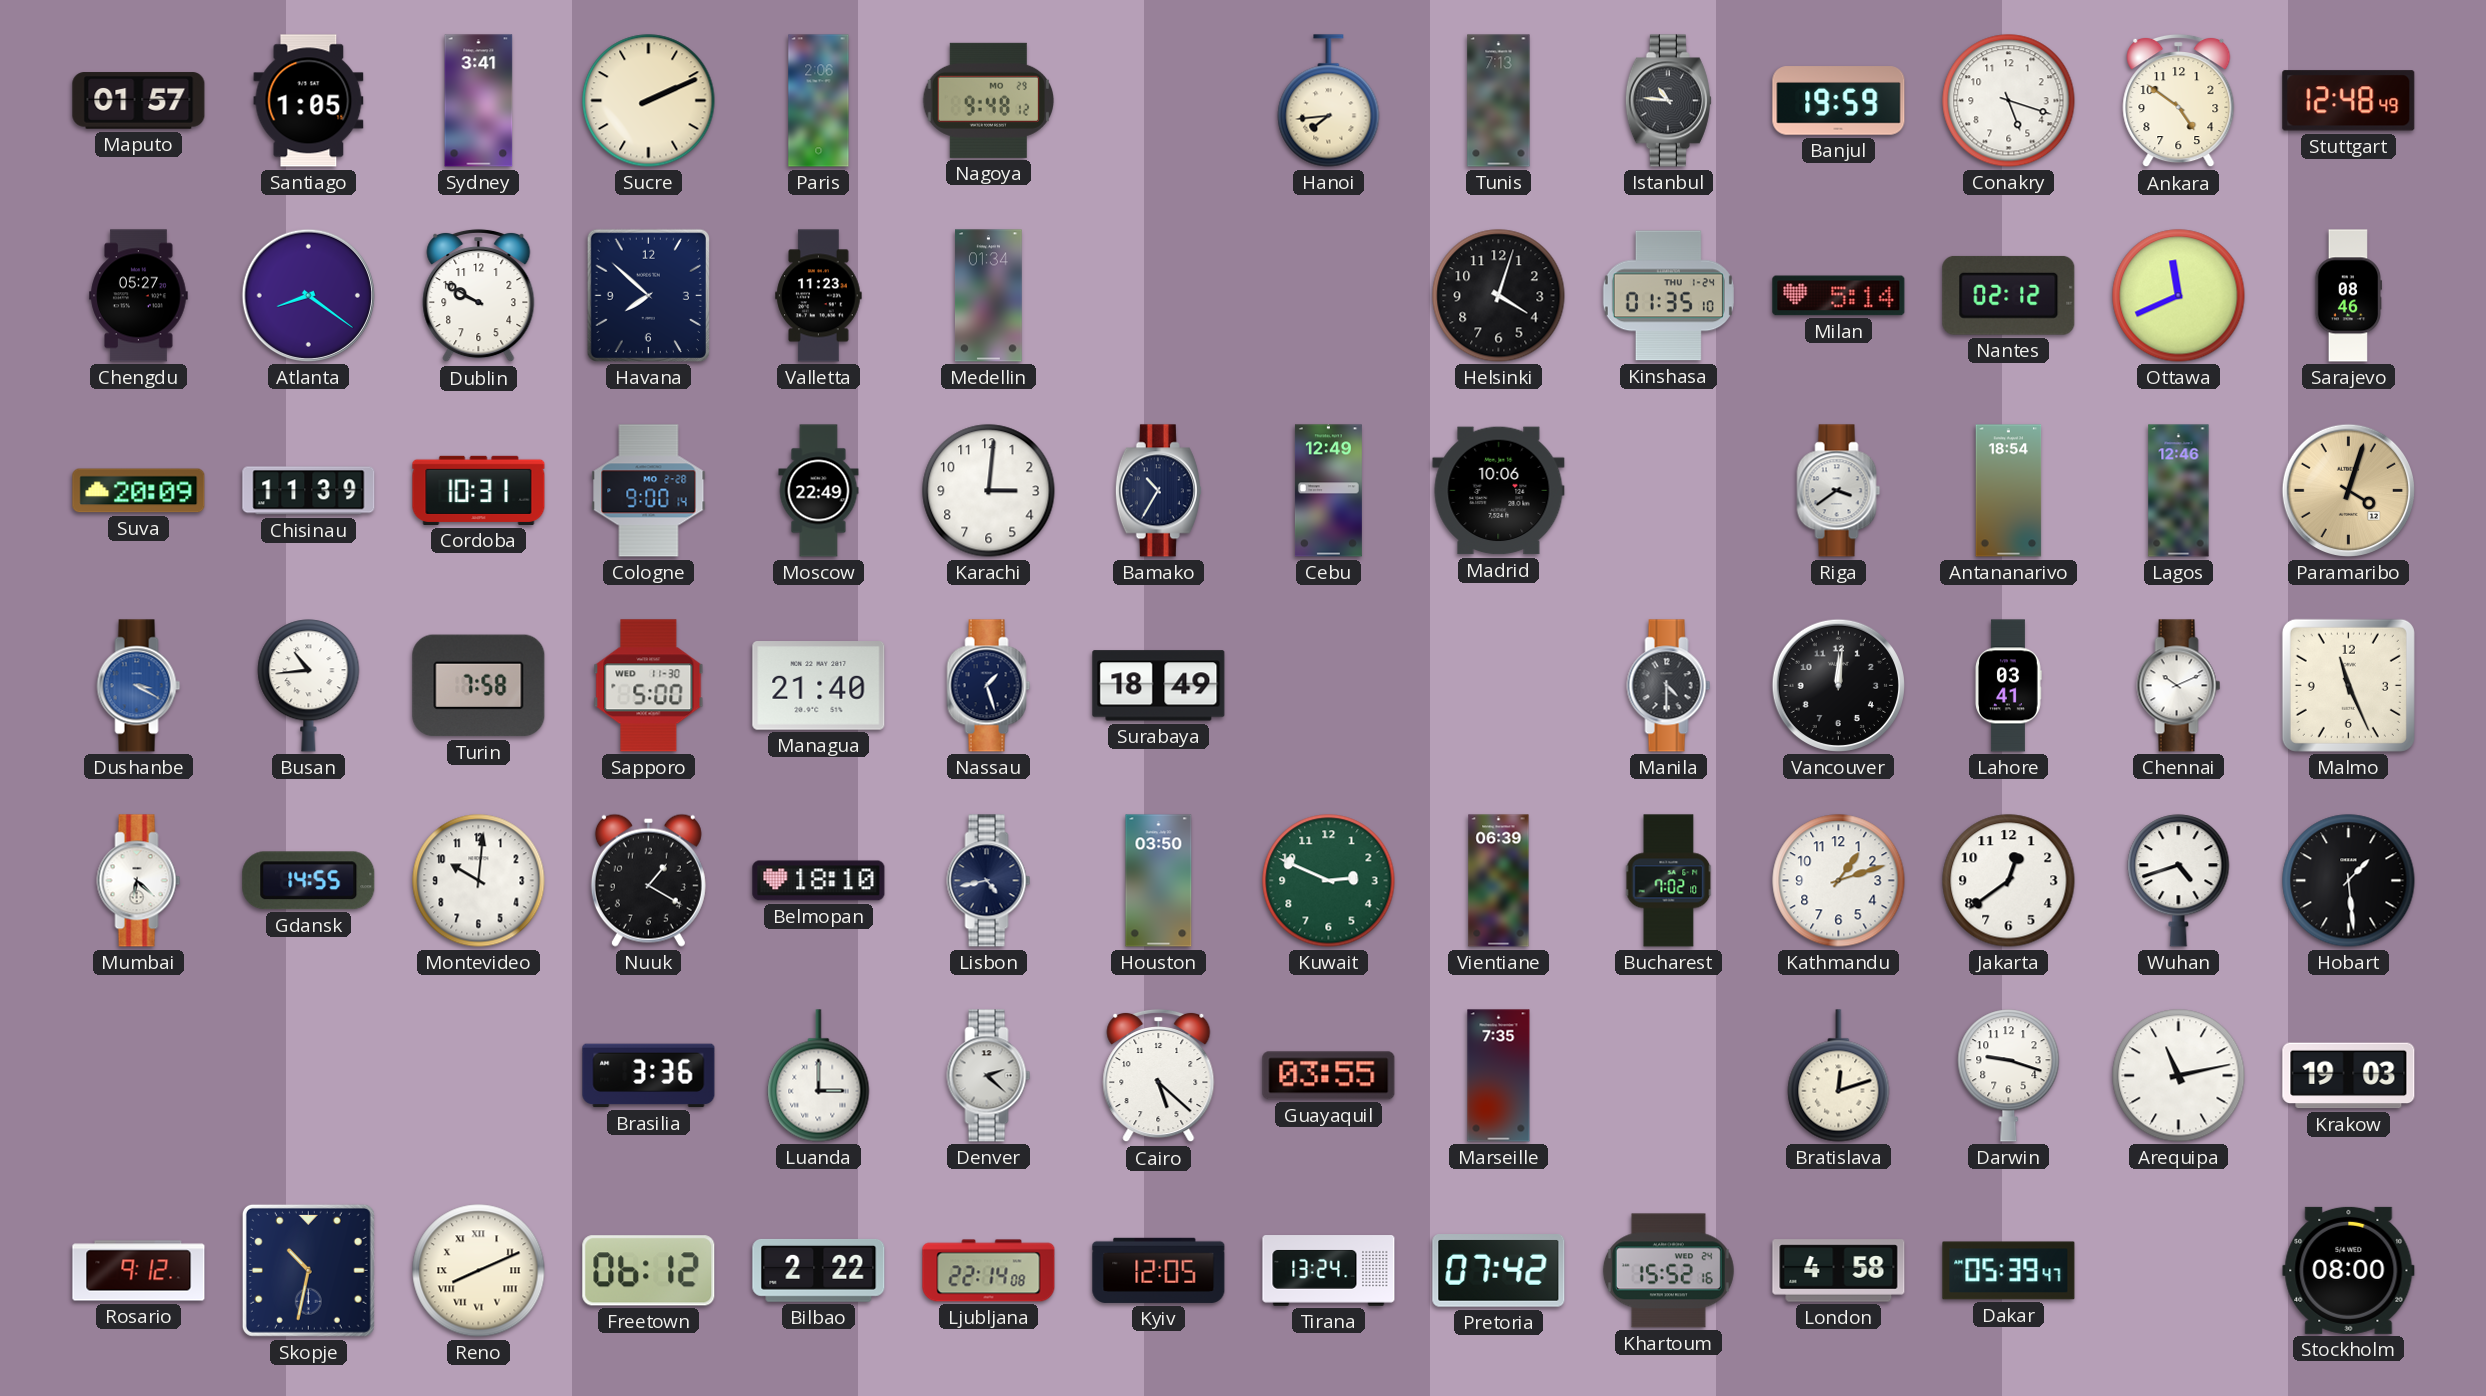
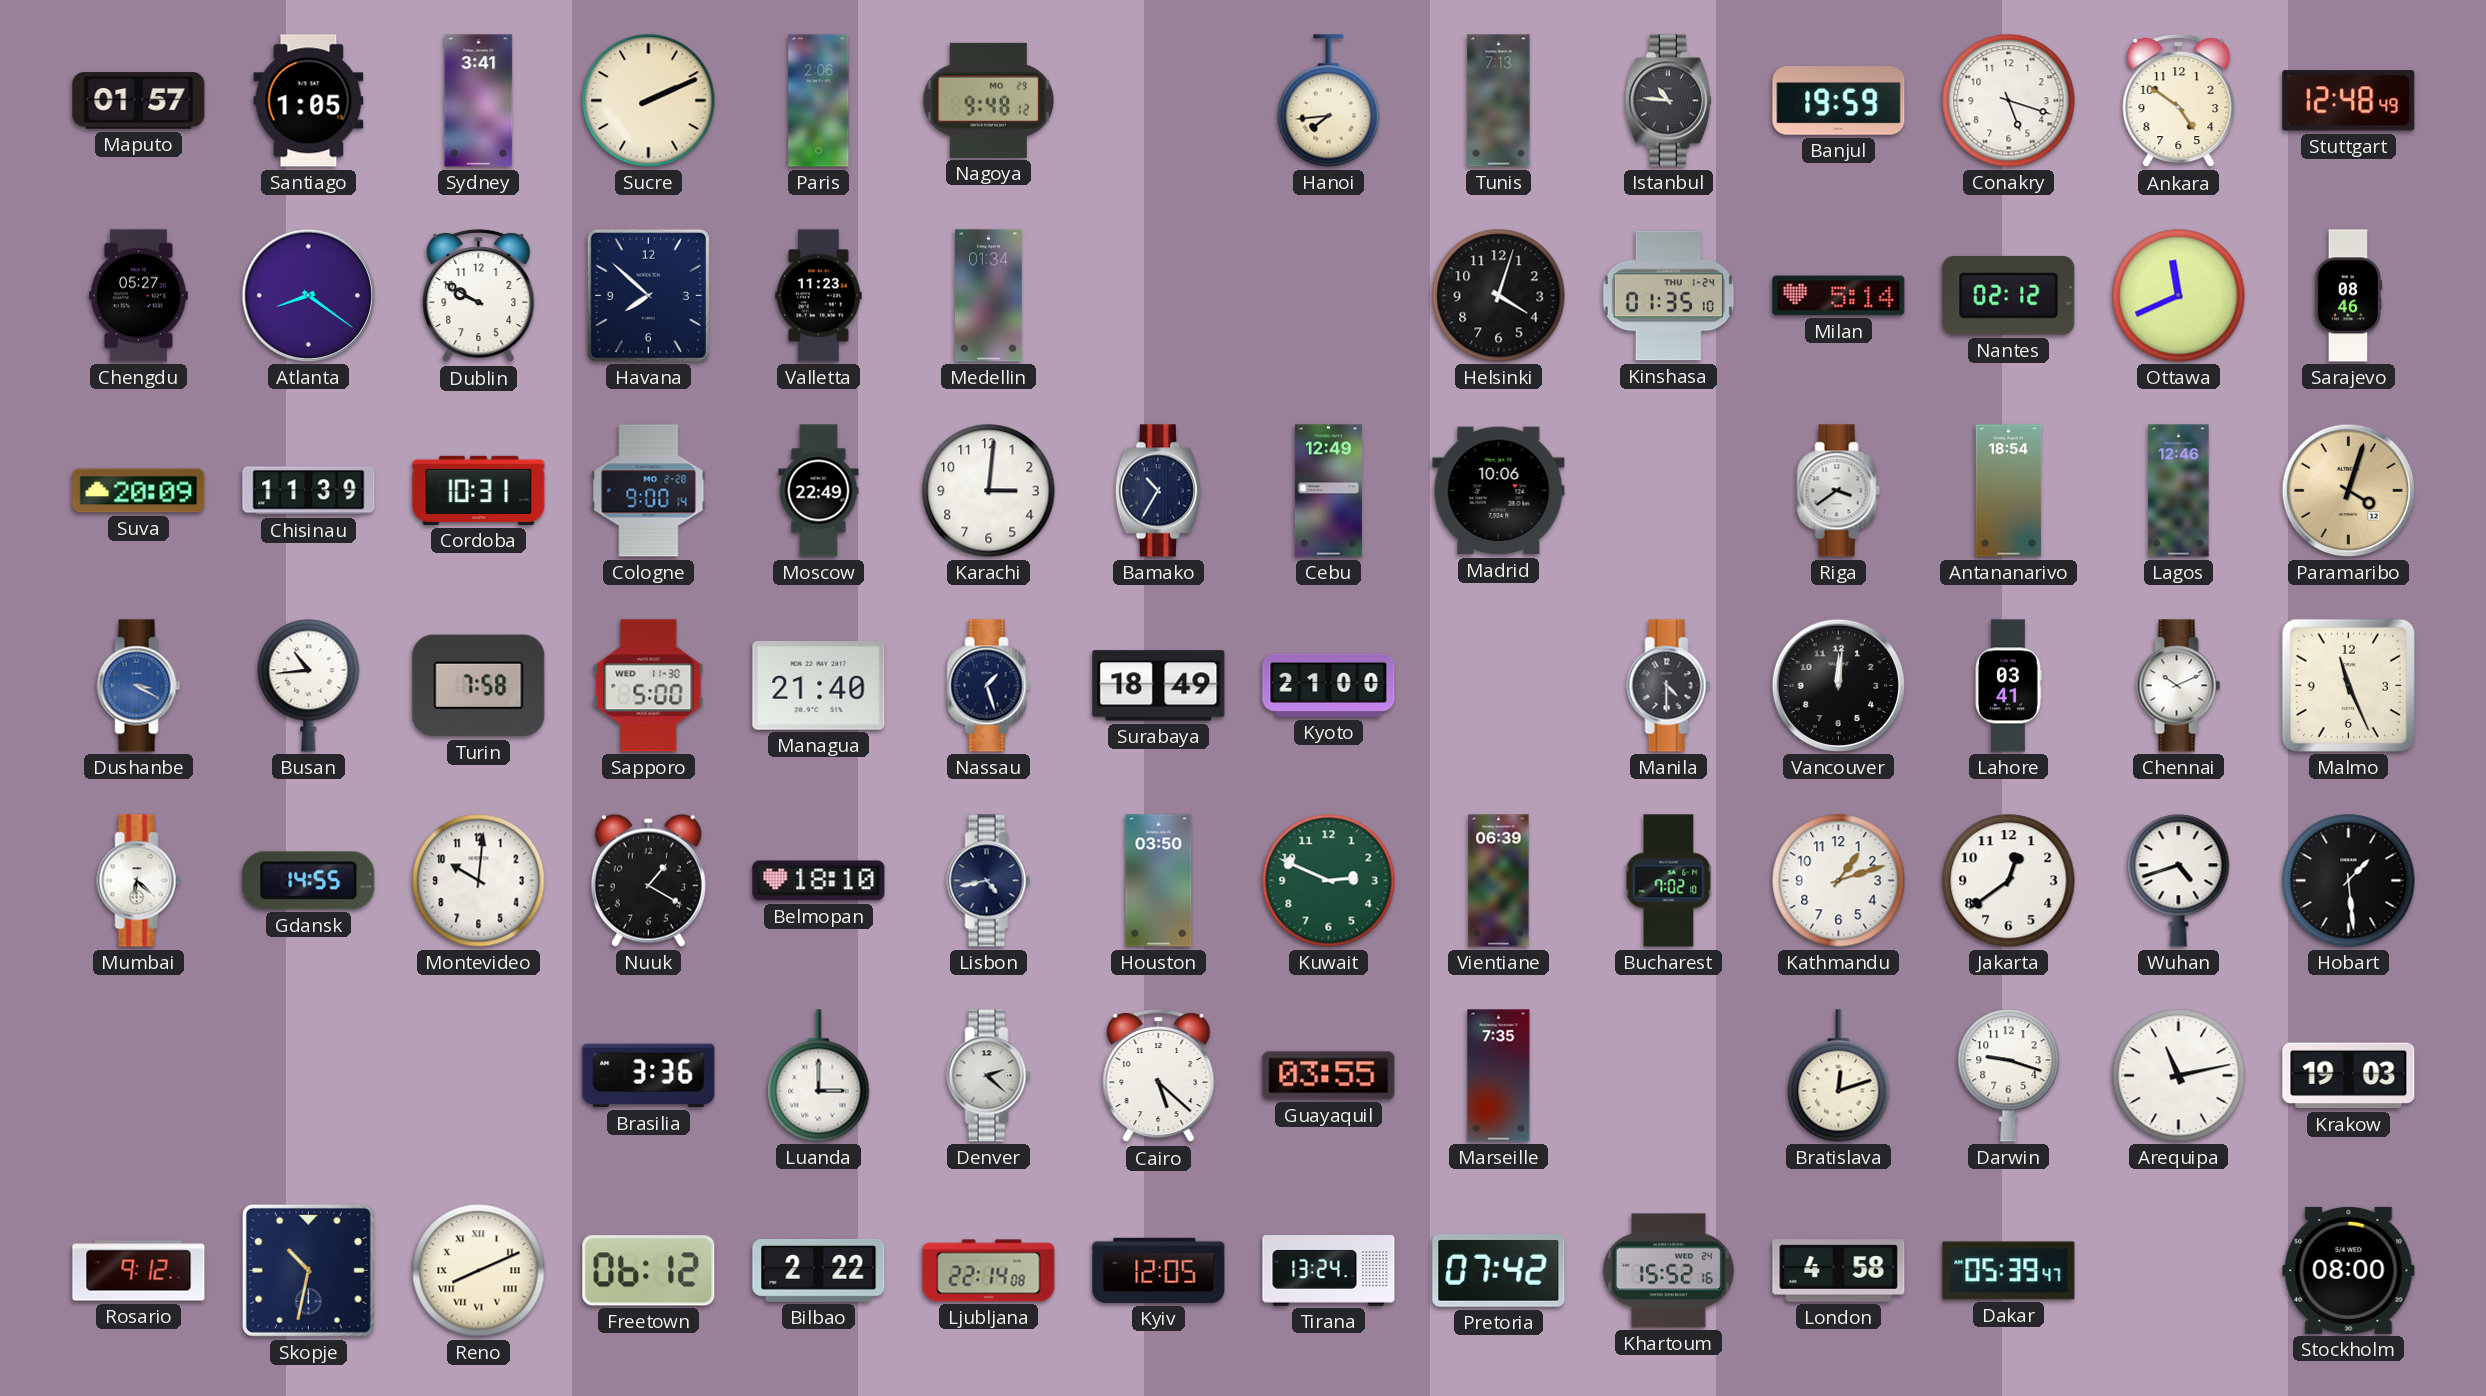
Kyoto: none -> 21:00
